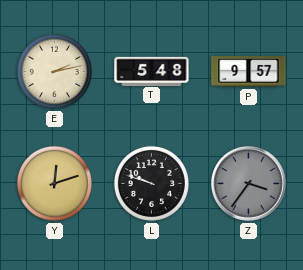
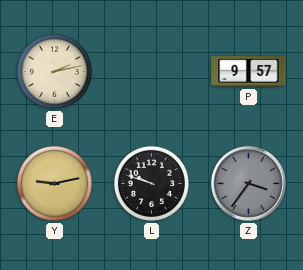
T: 5:48 -> none
Y: 12:12 -> 9:13
